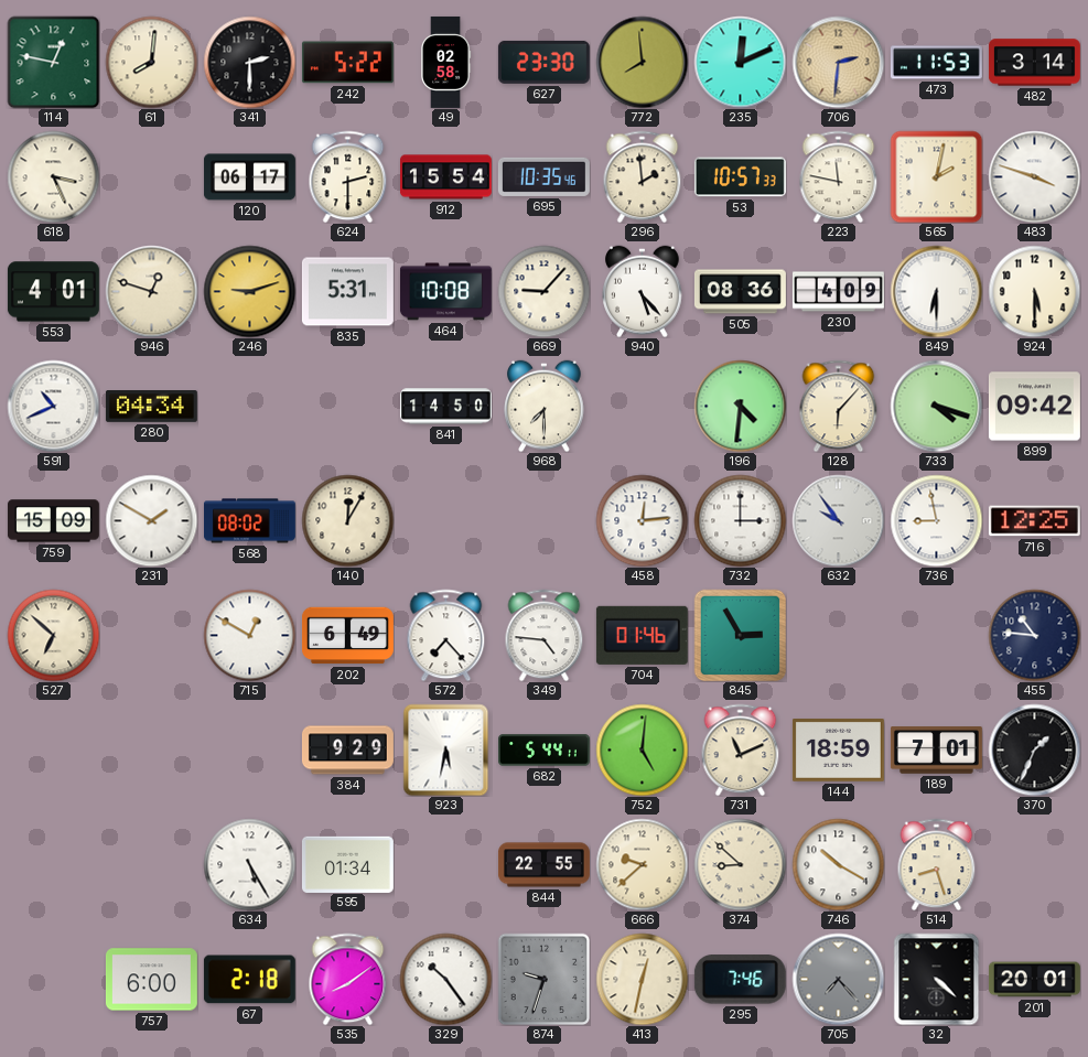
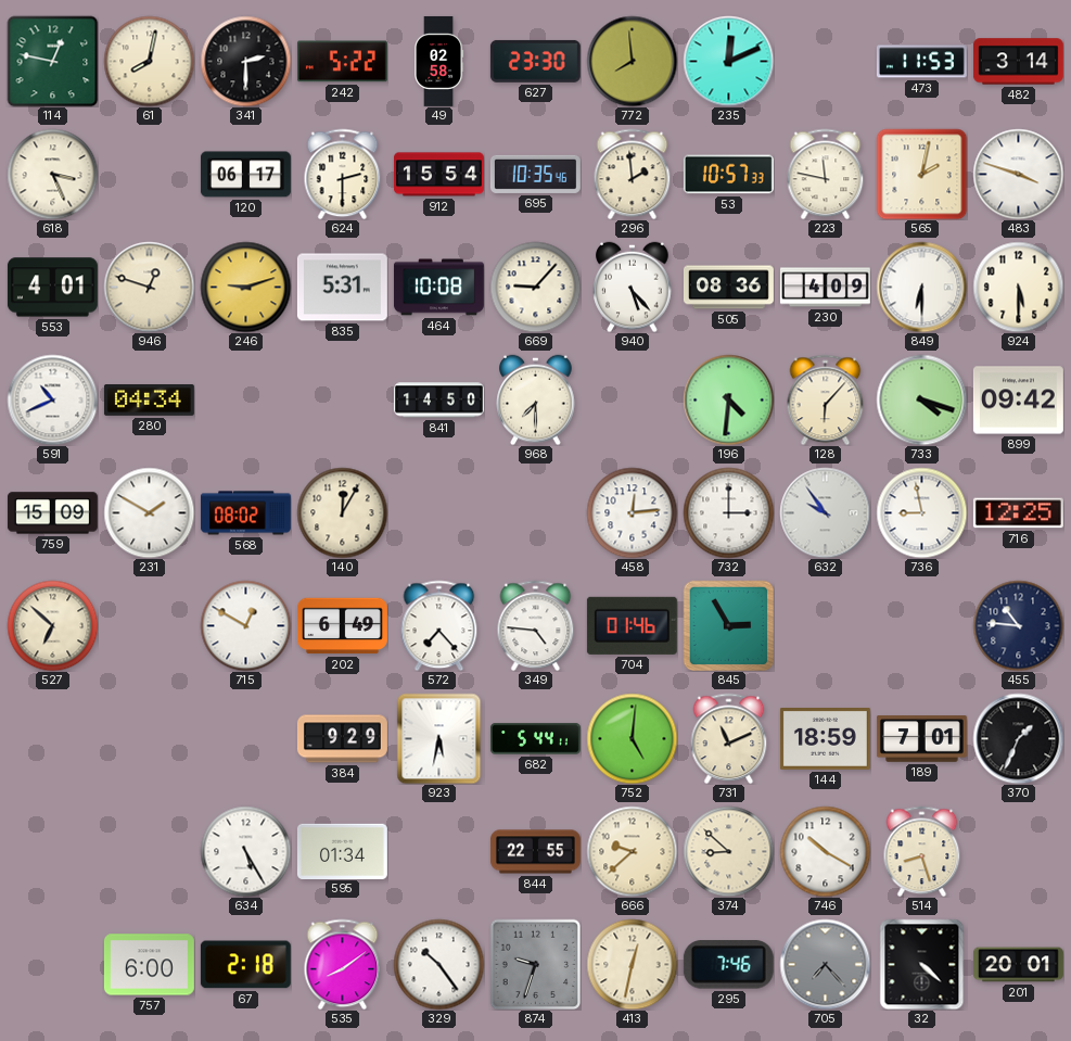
61: 8:01 -> 8:02
706: 2:31 -> none
